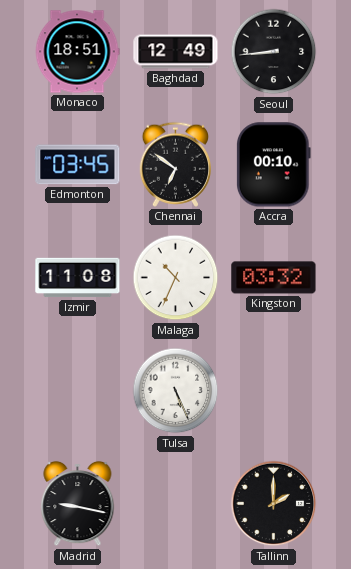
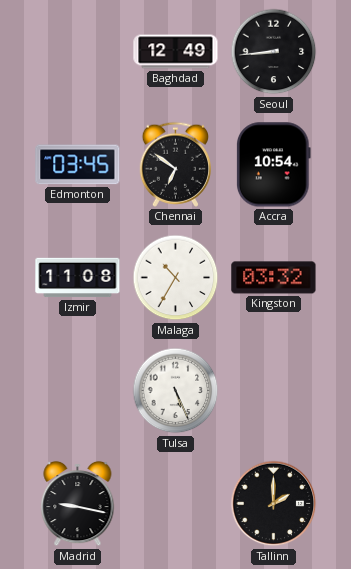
Monaco: 18:51 -> none
Accra: 00:10 -> 10:54
Malaga: 10:34 -> 10:35
